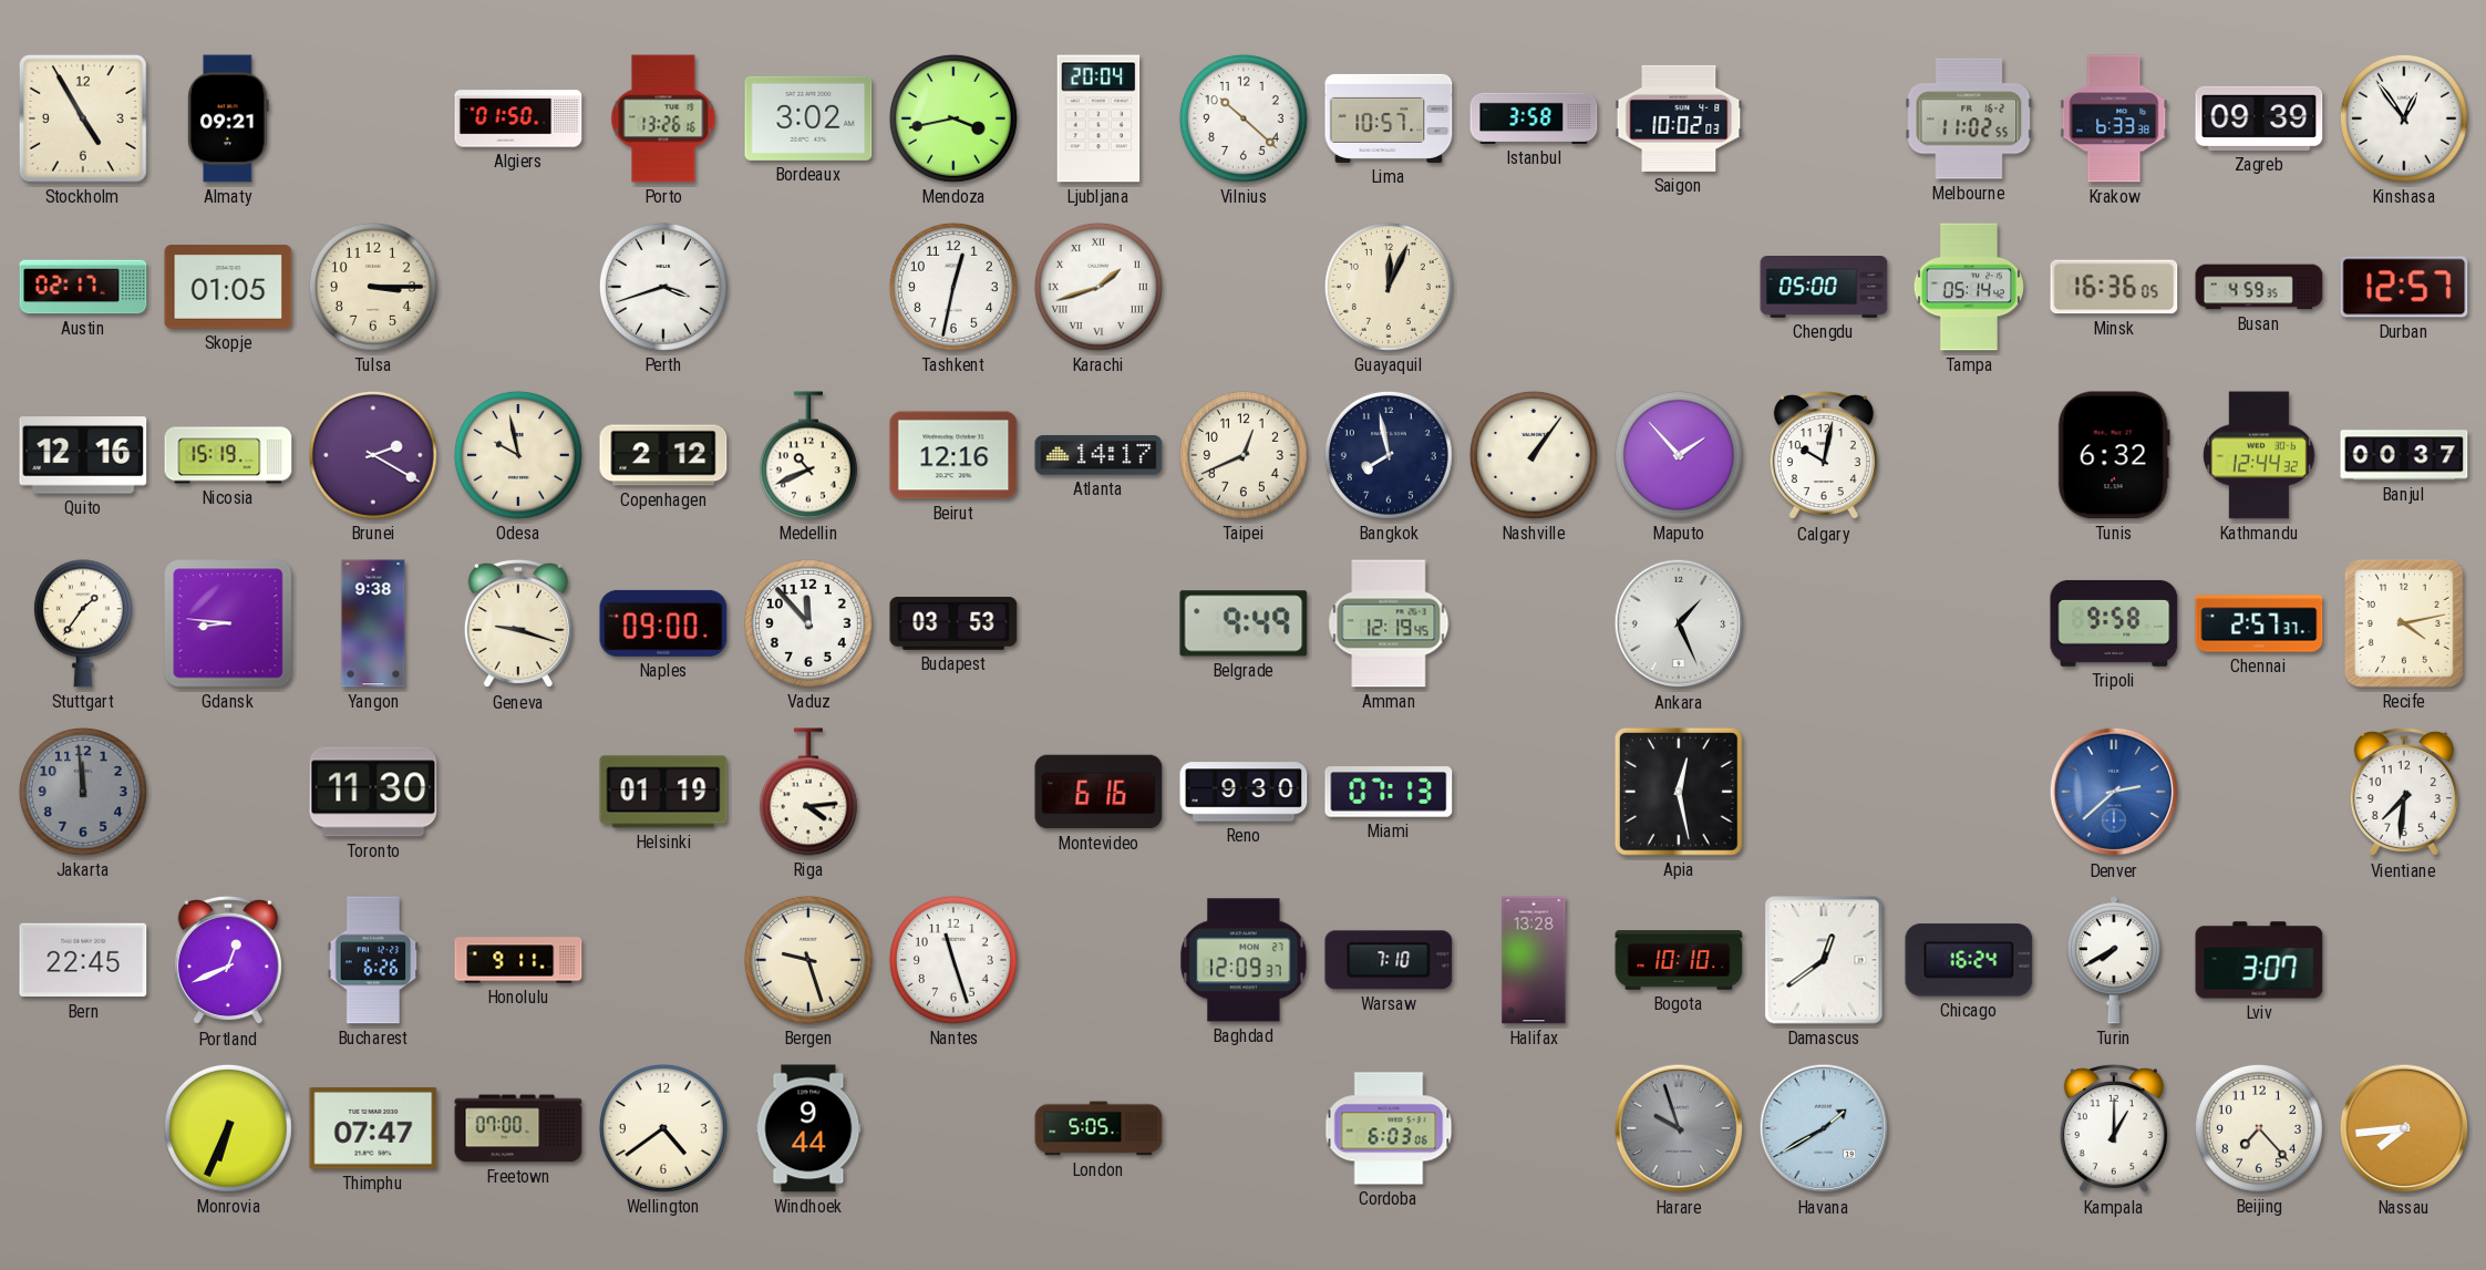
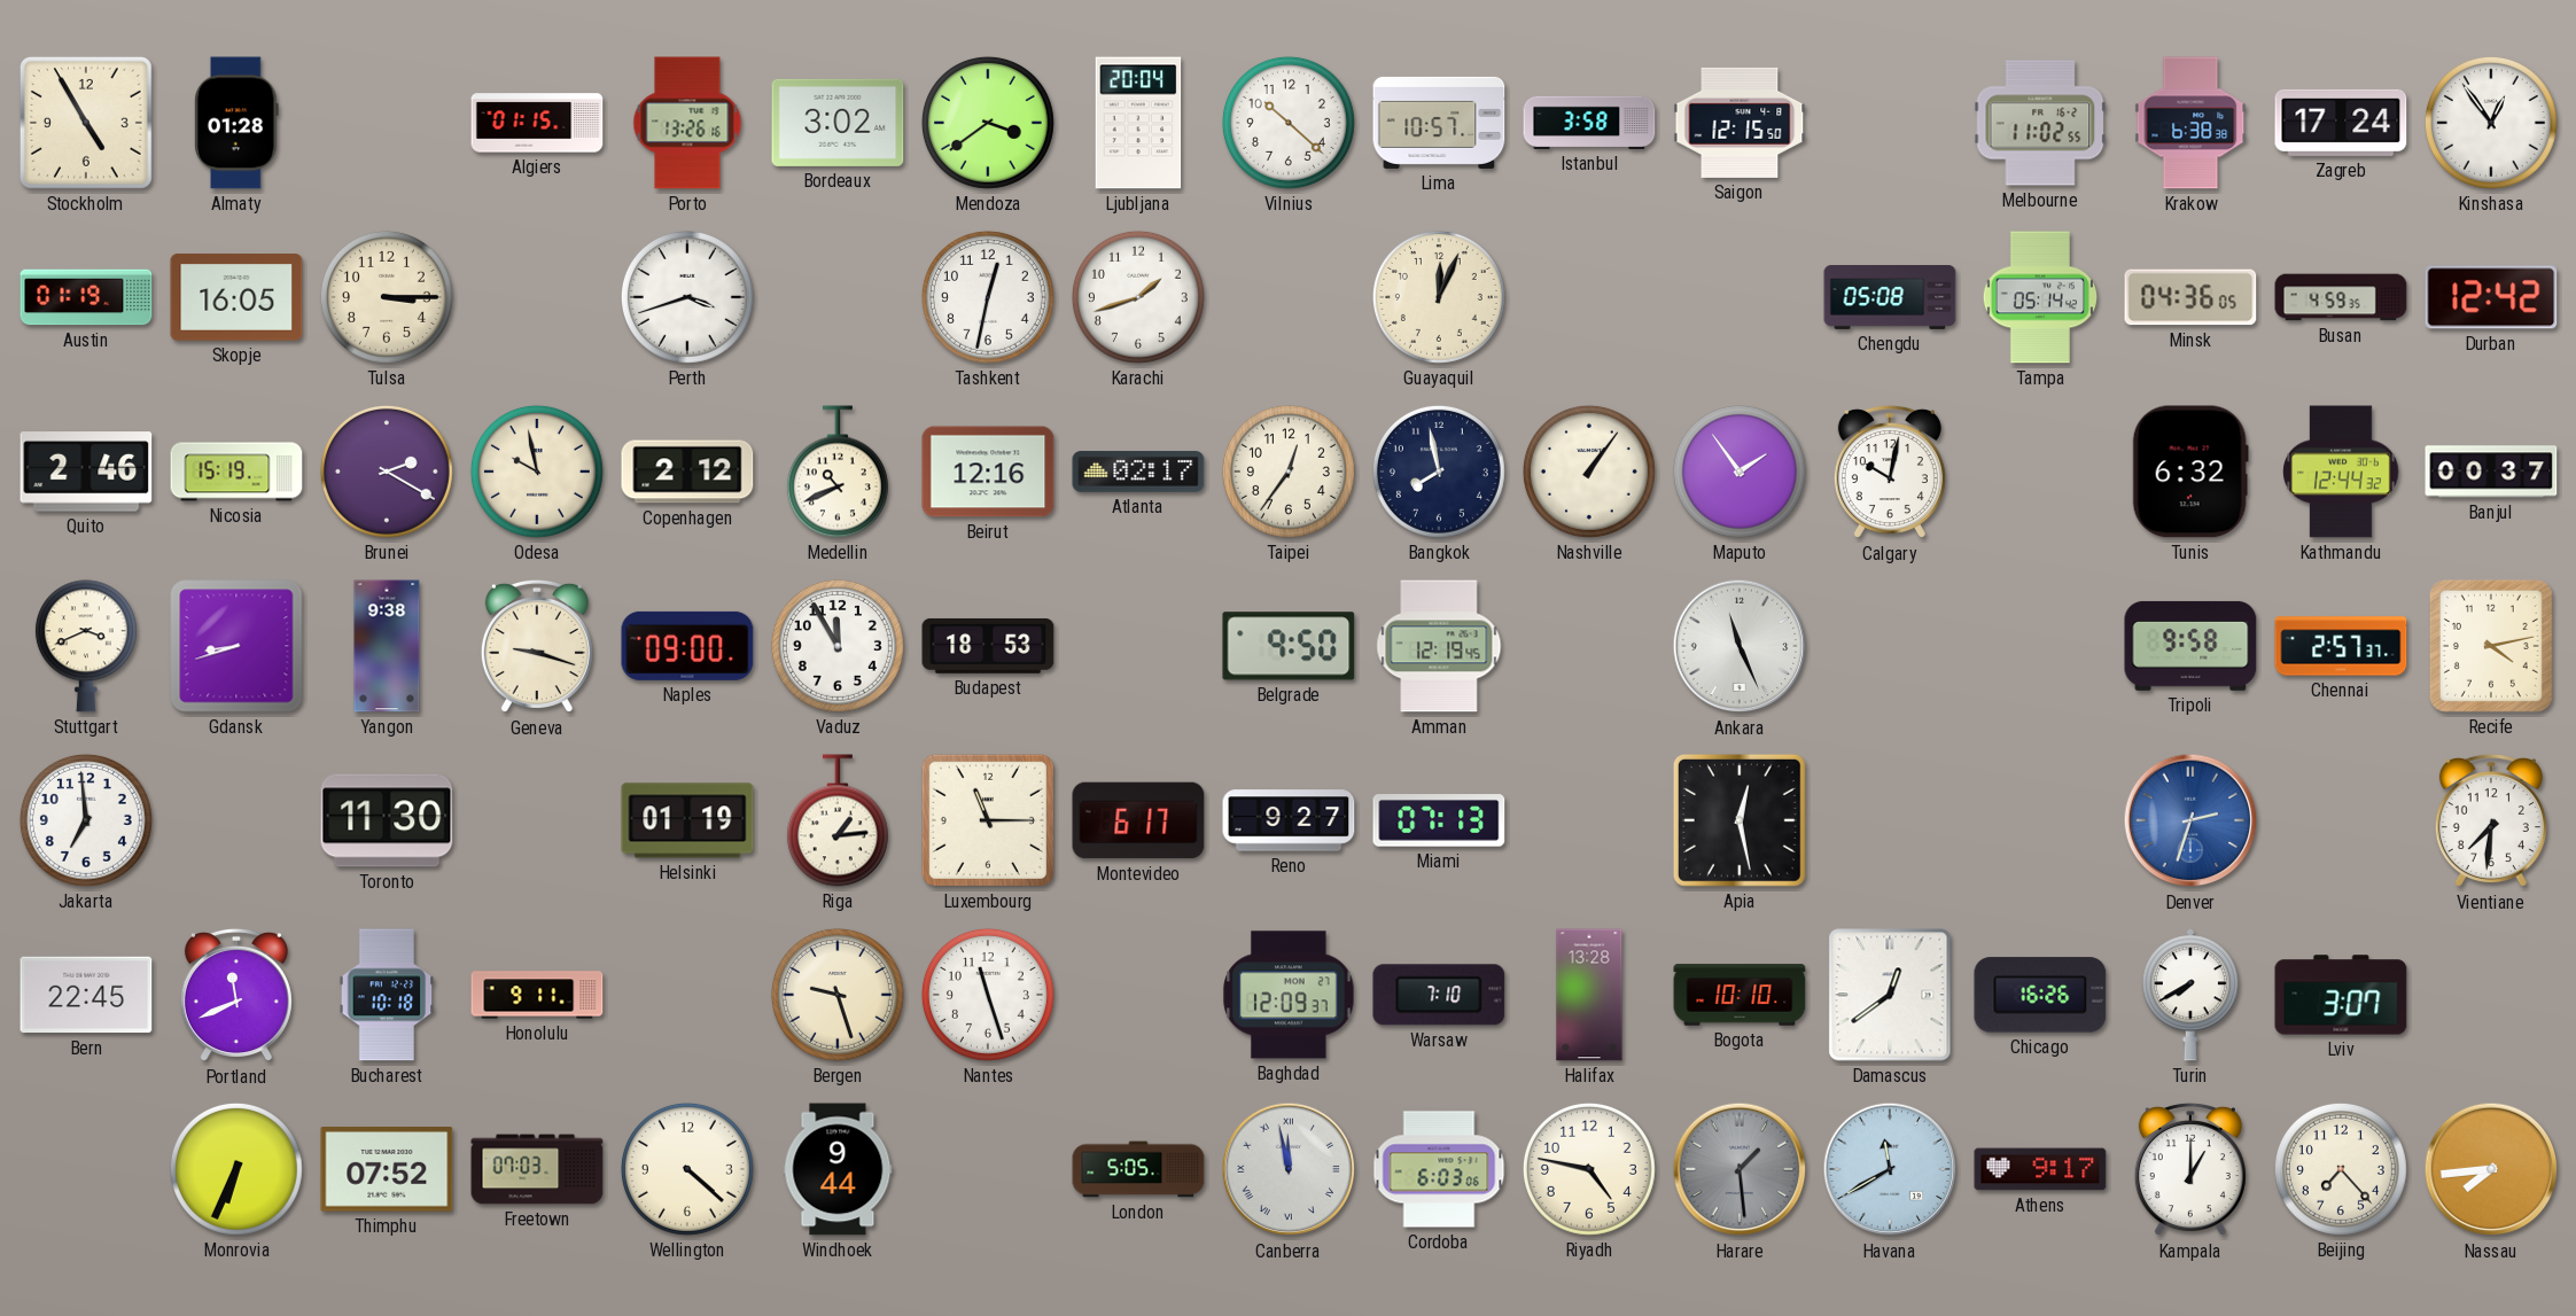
Almaty: 09:21 -> 01:28
Algiers: 01:50 -> 01:15
Mendoza: 3:43 -> 3:39
Saigon: 10:02 -> 12:15
Krakow: 6:33 -> 6:38
Zagreb: 09:39 -> 17:24
Austin: 02:17 -> 01:19
Skopje: 01:05 -> 16:05
Karachi numerals: Roman -> Arabic
Chengdu: 05:00 -> 05:08
Minsk: 16:36 -> 04:36
Durban: 12:57 -> 12:42
Quito: 12:16 -> 2:46
Atlanta: 14:17 -> 02:17
Taipei: 12:41 -> 12:36
Maputo: 1:53 -> 1:54
Stuttgart: 1:36 -> 3:41
Gdansk: 8:46 -> 8:42
Vaduz: 11:53 -> 11:55
Budapest: 03:53 -> 18:53
Belgrade: 9:49 -> 9:50
Ankara: 1:26 -> 11:26
Jakarta: 11:59 -> 6:59
Jakarta dial: grey -> white
Riga: 4:14 -> 1:14
Luxembourg: none -> 11:15
Montevideo: 6:16 -> 6:17
Reno: 9:30 -> 9:27
Denver: 2:38 -> 2:33
Portland: 12:41 -> 11:41
Bucharest: 6:26 -> 10:18
Chicago: 16:24 -> 16:26
Thimphu: 07:47 -> 07:52
Freetown: 07:00 -> 07:03
Wellington: 4:39 -> 4:22
Canberra: none -> 11:58
Riyadh: none -> 4:47
Harare: 9:57 -> 1:29
Havana: 1:40 -> 11:40
Athens: none -> 9:17
